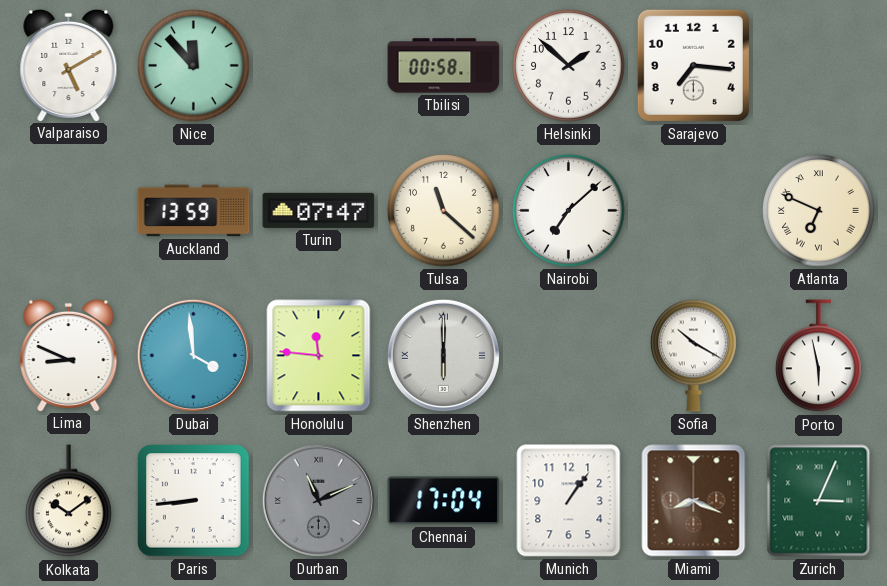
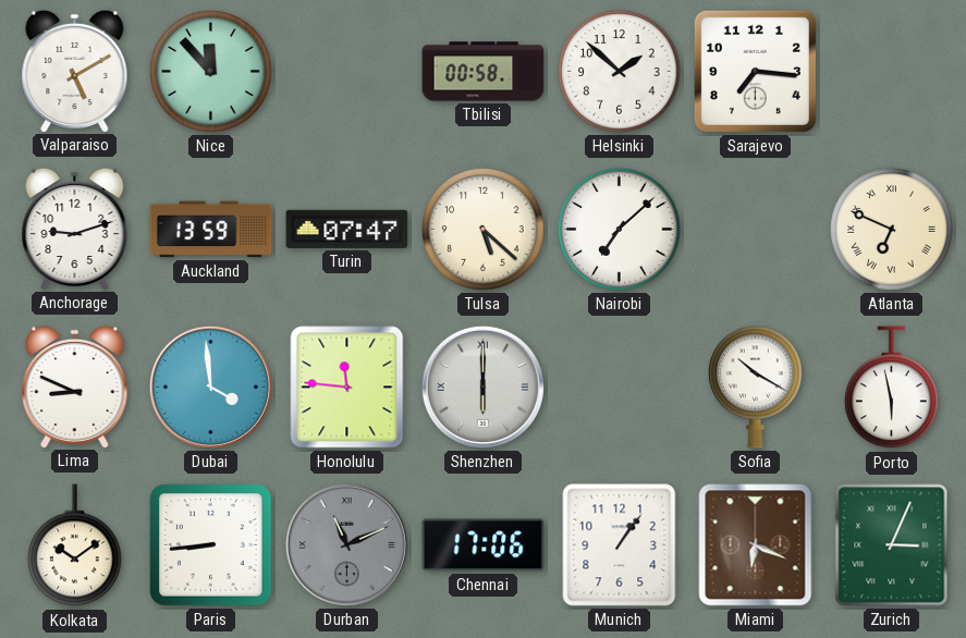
Anchorage: none -> 9:12
Tulsa: 11:22 -> 5:22
Chennai: 17:04 -> 17:06
Miami: 8:19 -> 6:19
